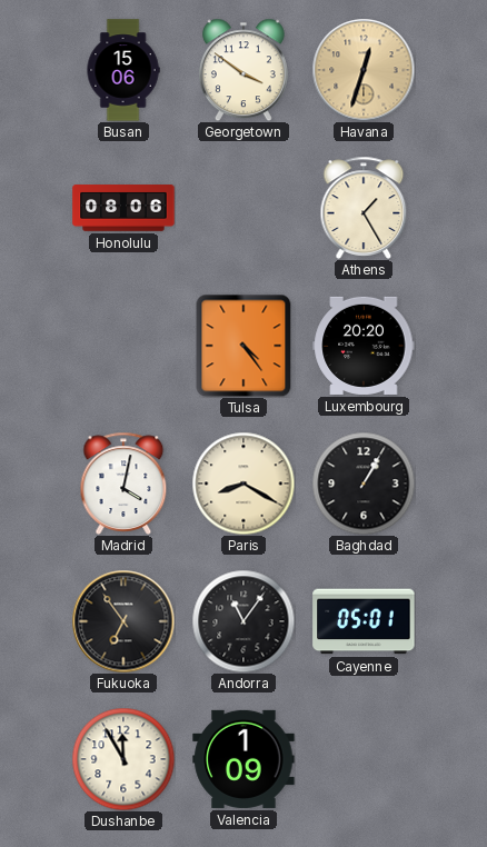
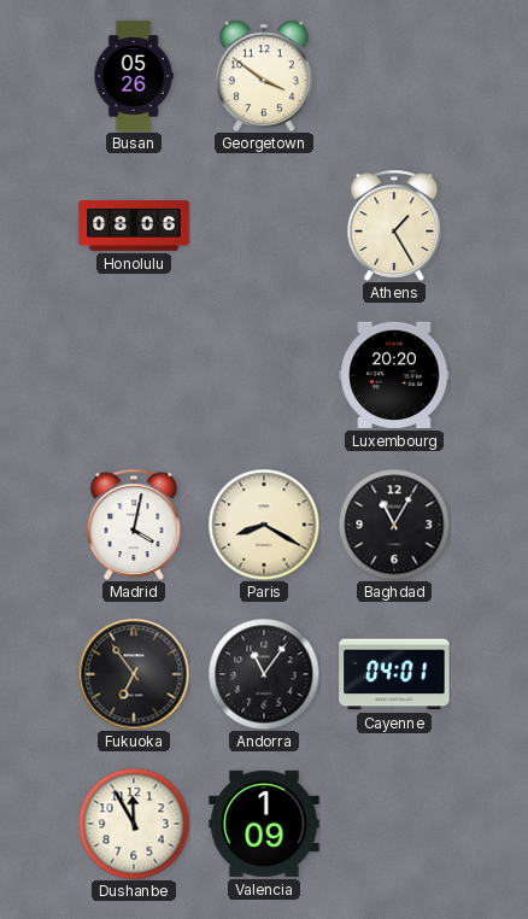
Busan: 15:06 -> 05:26
Havana: 12:33 -> none
Tulsa: 4:24 -> none
Baghdad: 1:05 -> 11:05
Cayenne: 05:01 -> 04:01
